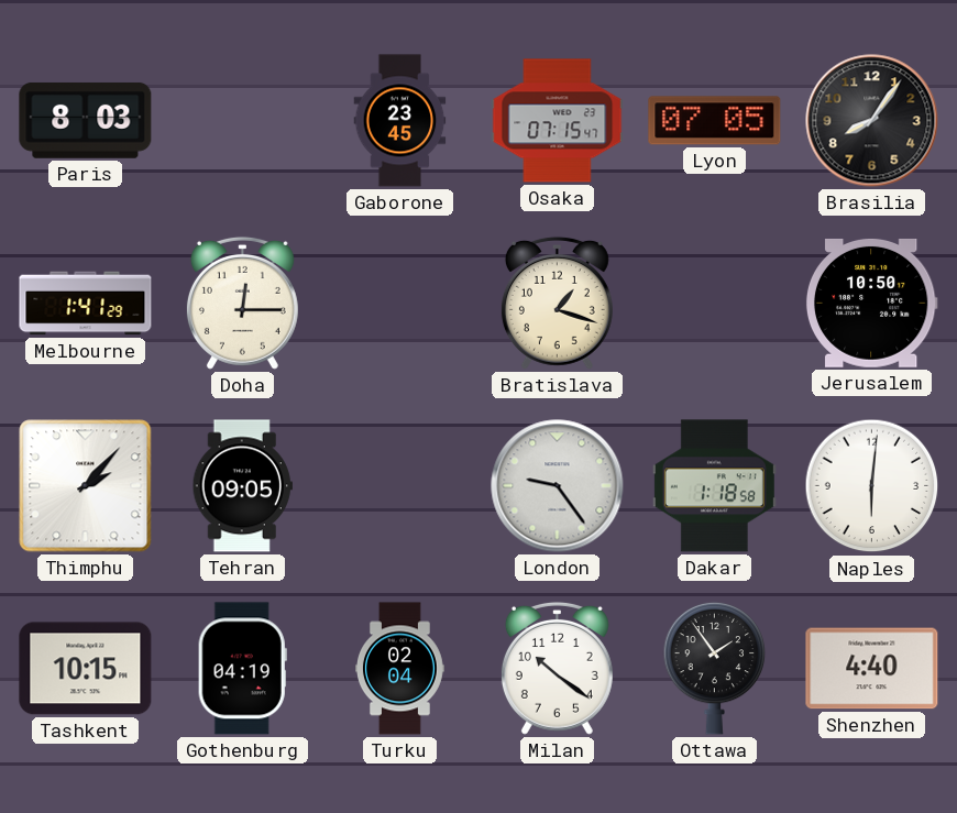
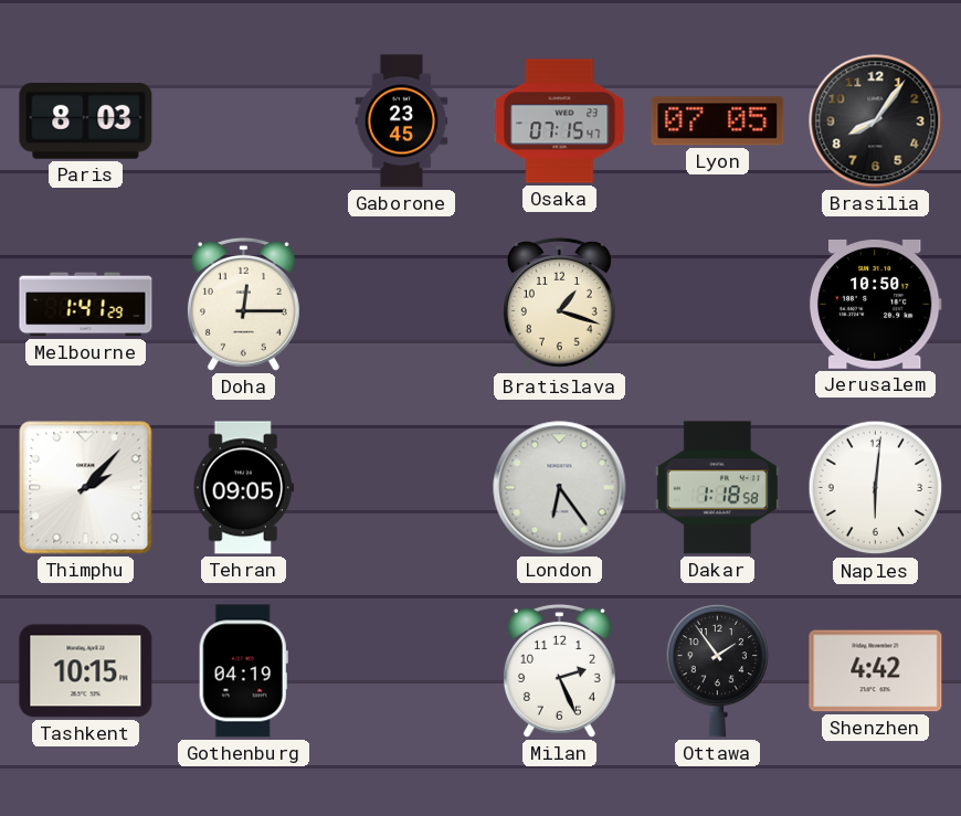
London: 9:24 -> 6:24
Turku: 02:04 -> none
Milan: 10:21 -> 2:26
Shenzhen: 4:40 -> 4:42
